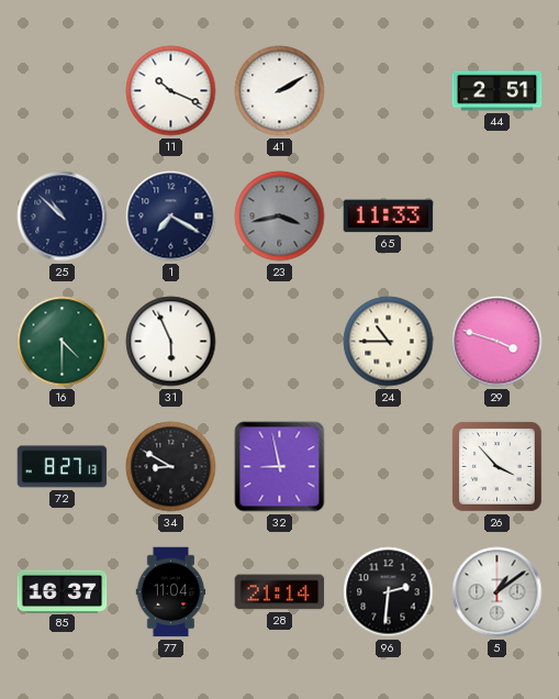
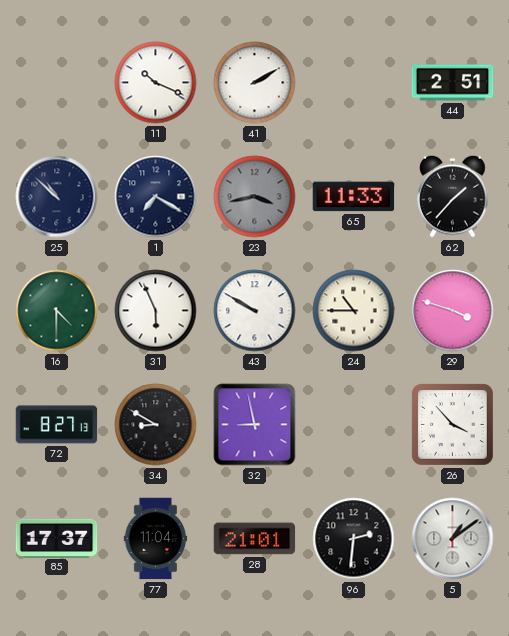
62: none -> 1:37
43: none -> 9:50
85: 16:37 -> 17:37
28: 21:14 -> 21:01
